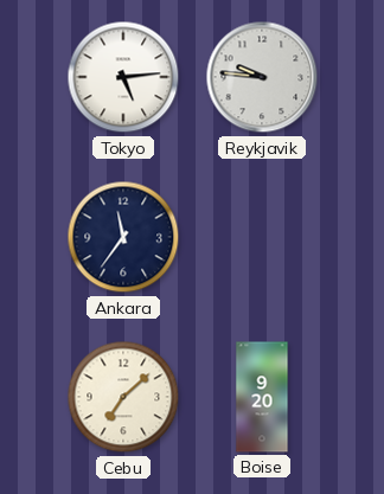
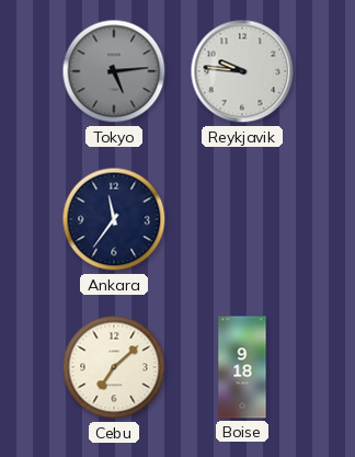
Tokyo dial: white -> grey
Boise: 9:20 -> 9:18
